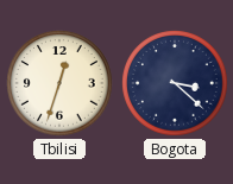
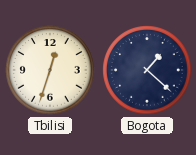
Bogota: 3:22 -> 1:22
